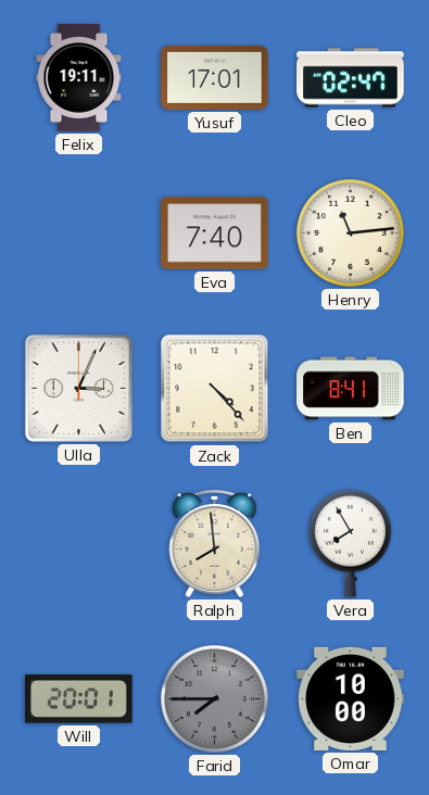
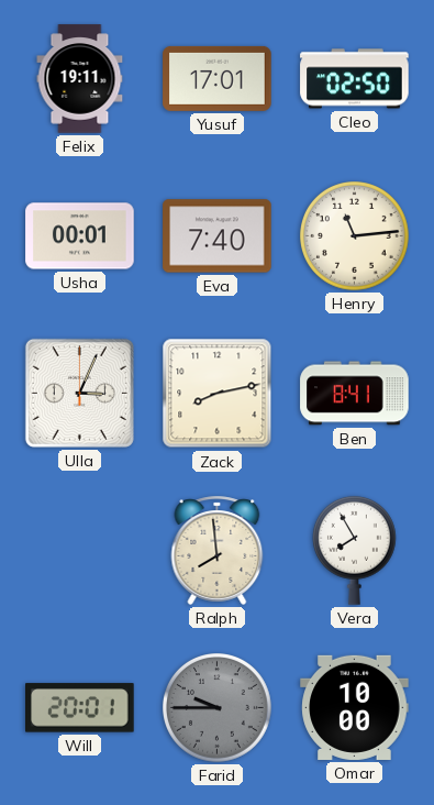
Cleo: 02:47 -> 02:50
Usha: none -> 00:01
Zack: 4:23 -> 8:13
Farid: 7:45 -> 9:45
